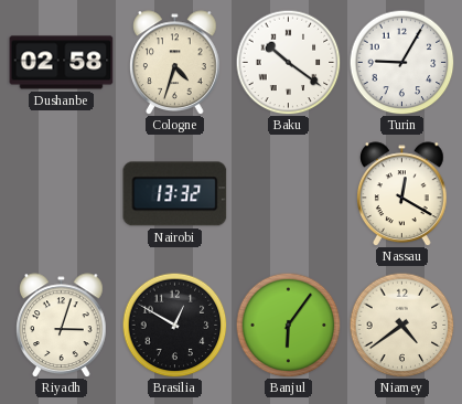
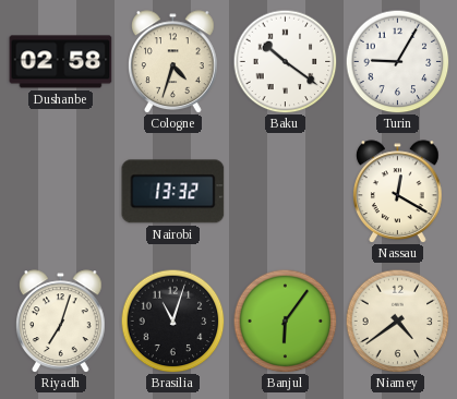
Riyadh: 3:03 -> 7:03
Brasilia: 12:50 -> 11:03
